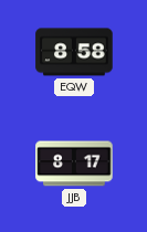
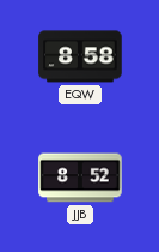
JJB: 8:17 -> 8:52
